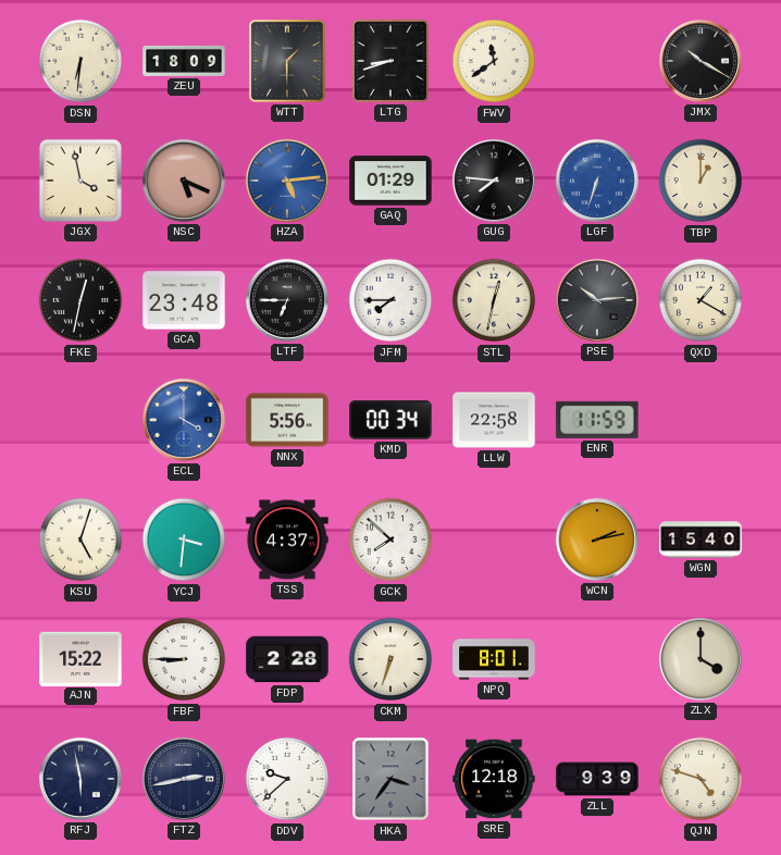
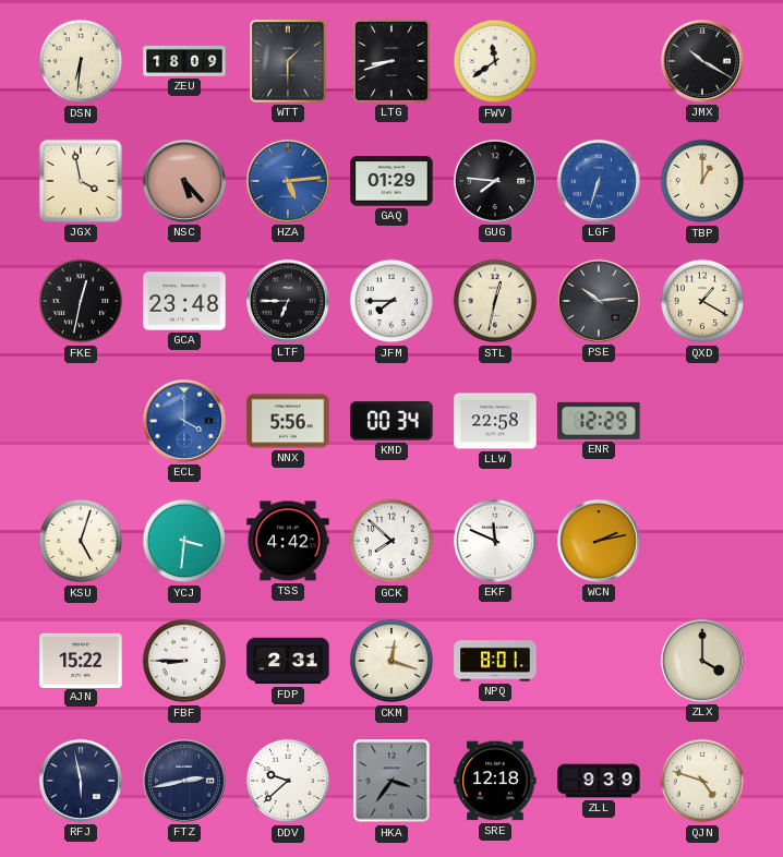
NSC: 5:19 -> 5:23
ENR: 11:59 -> 12:29
TSS: 4:37 -> 4:42
EKF: none -> 11:49
WGN: 15:40 -> none
FDP: 2:28 -> 2:31
CKM: 6:33 -> 12:18
